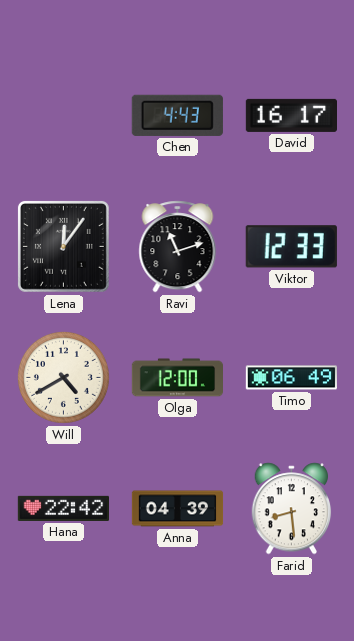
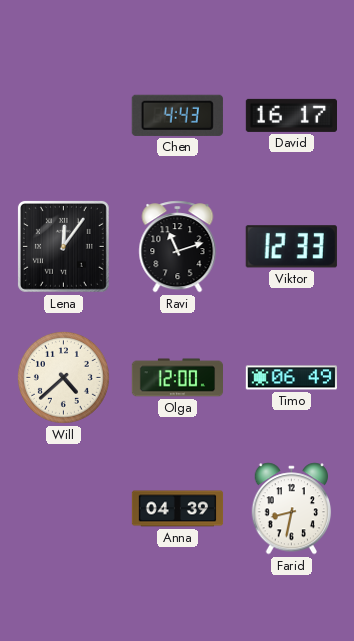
Will: 4:40 -> 4:38
Hana: 22:42 -> none
Farid: 8:29 -> 8:32
